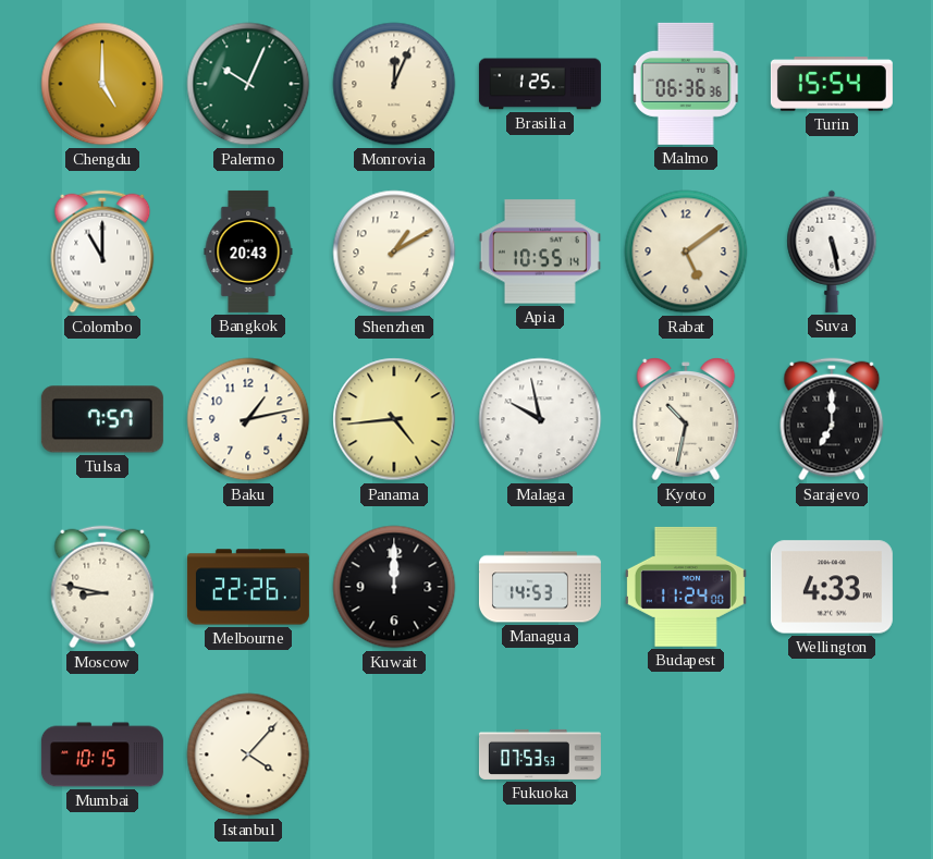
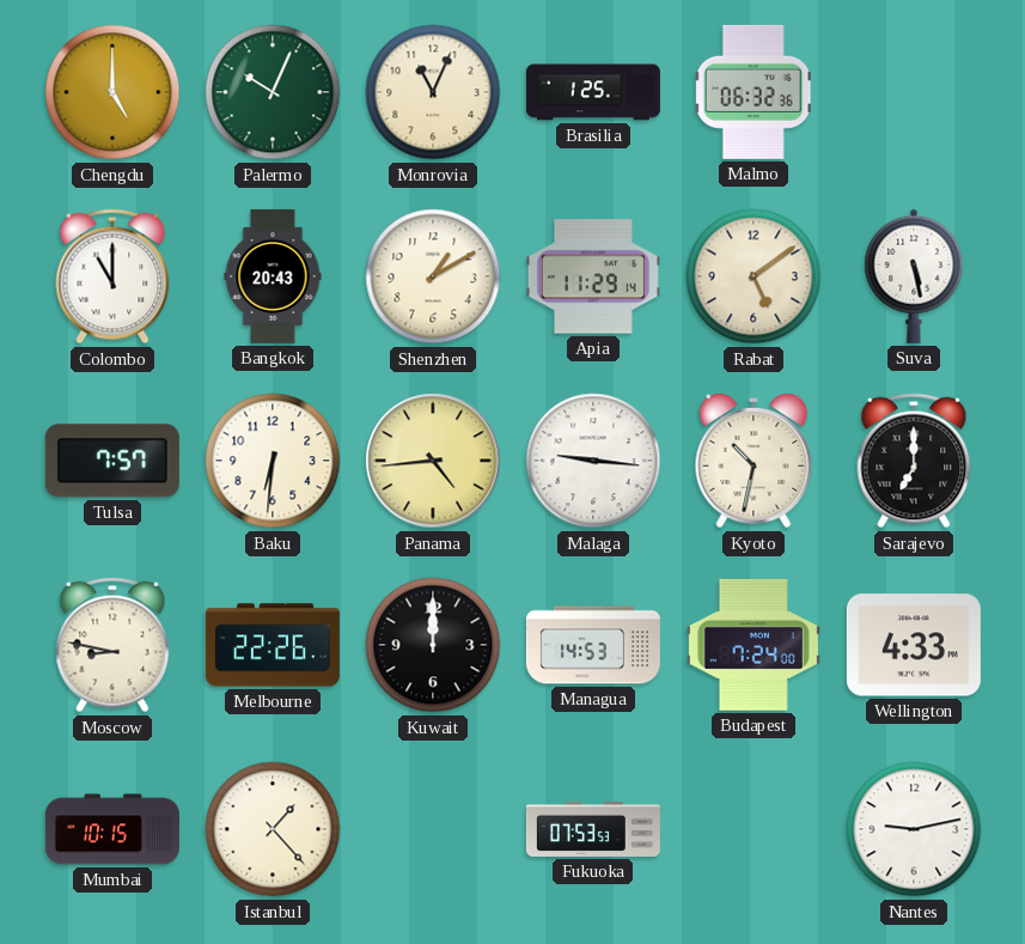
Monrovia: 12:04 -> 11:04
Malmo: 06:36 -> 06:32
Turin: 15:54 -> none
Apia: 10:55 -> 11:29
Baku: 1:13 -> 6:31
Malaga: 9:58 -> 9:16
Budapest: 11:24 -> 7:24
Istanbul: 4:07 -> 1:23
Nantes: none -> 9:13
